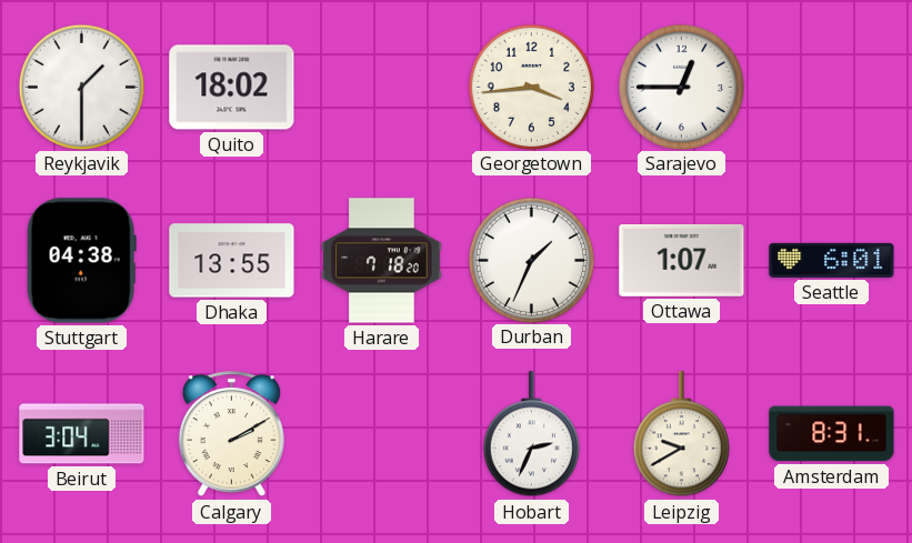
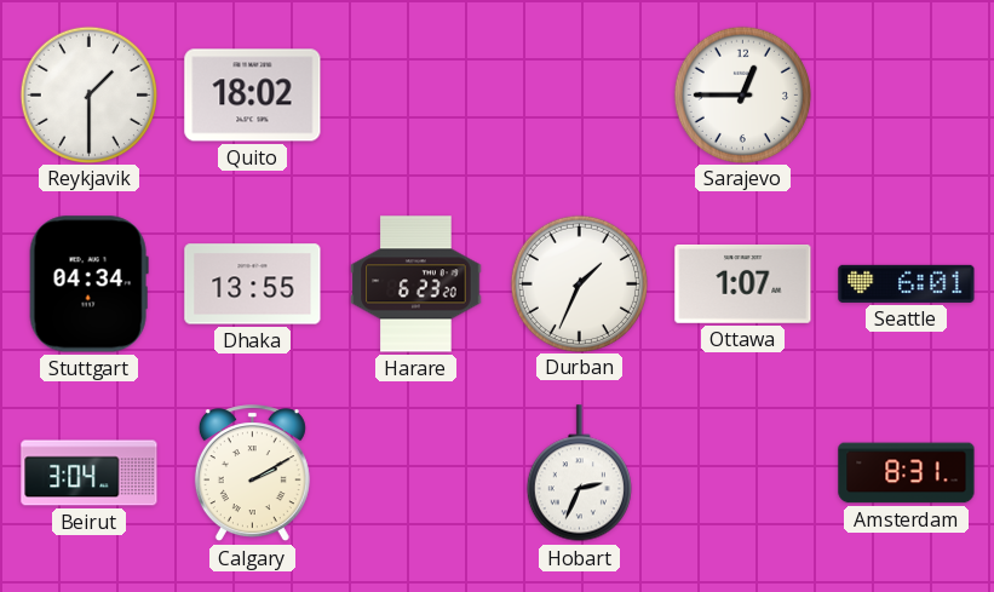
Georgetown: 3:44 -> none
Stuttgart: 04:38 -> 04:34
Harare: 7:18 -> 6:23
Leipzig: 9:40 -> none
